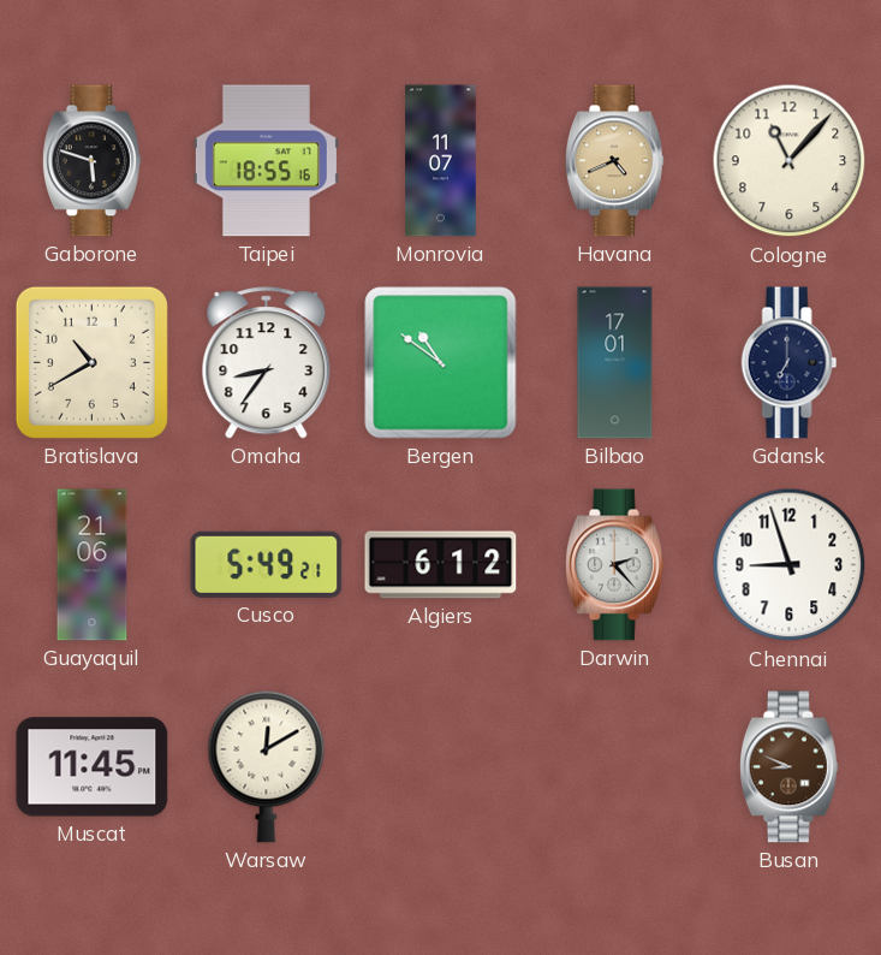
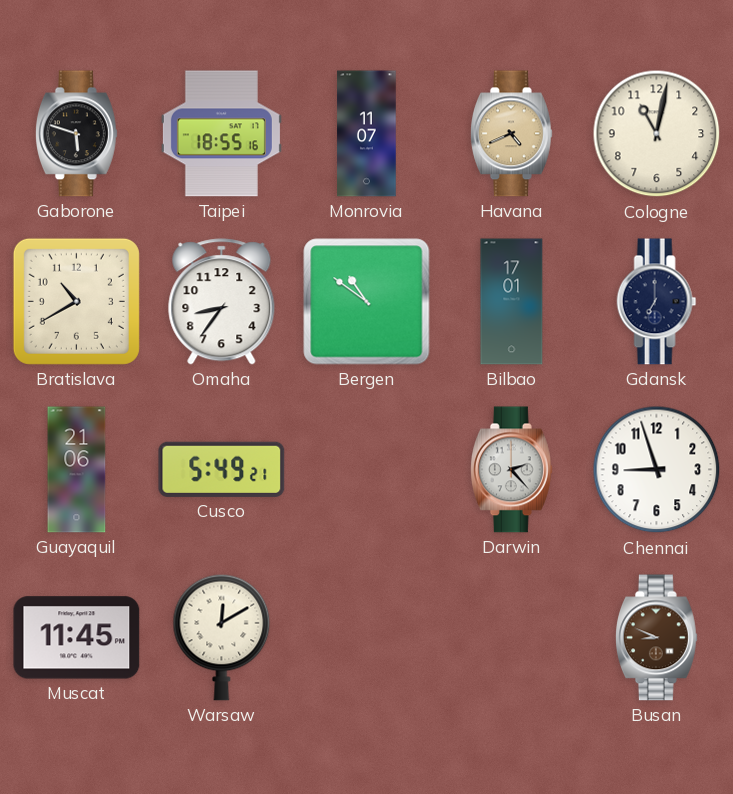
Cologne: 11:07 -> 11:02
Algiers: 6:12 -> none
